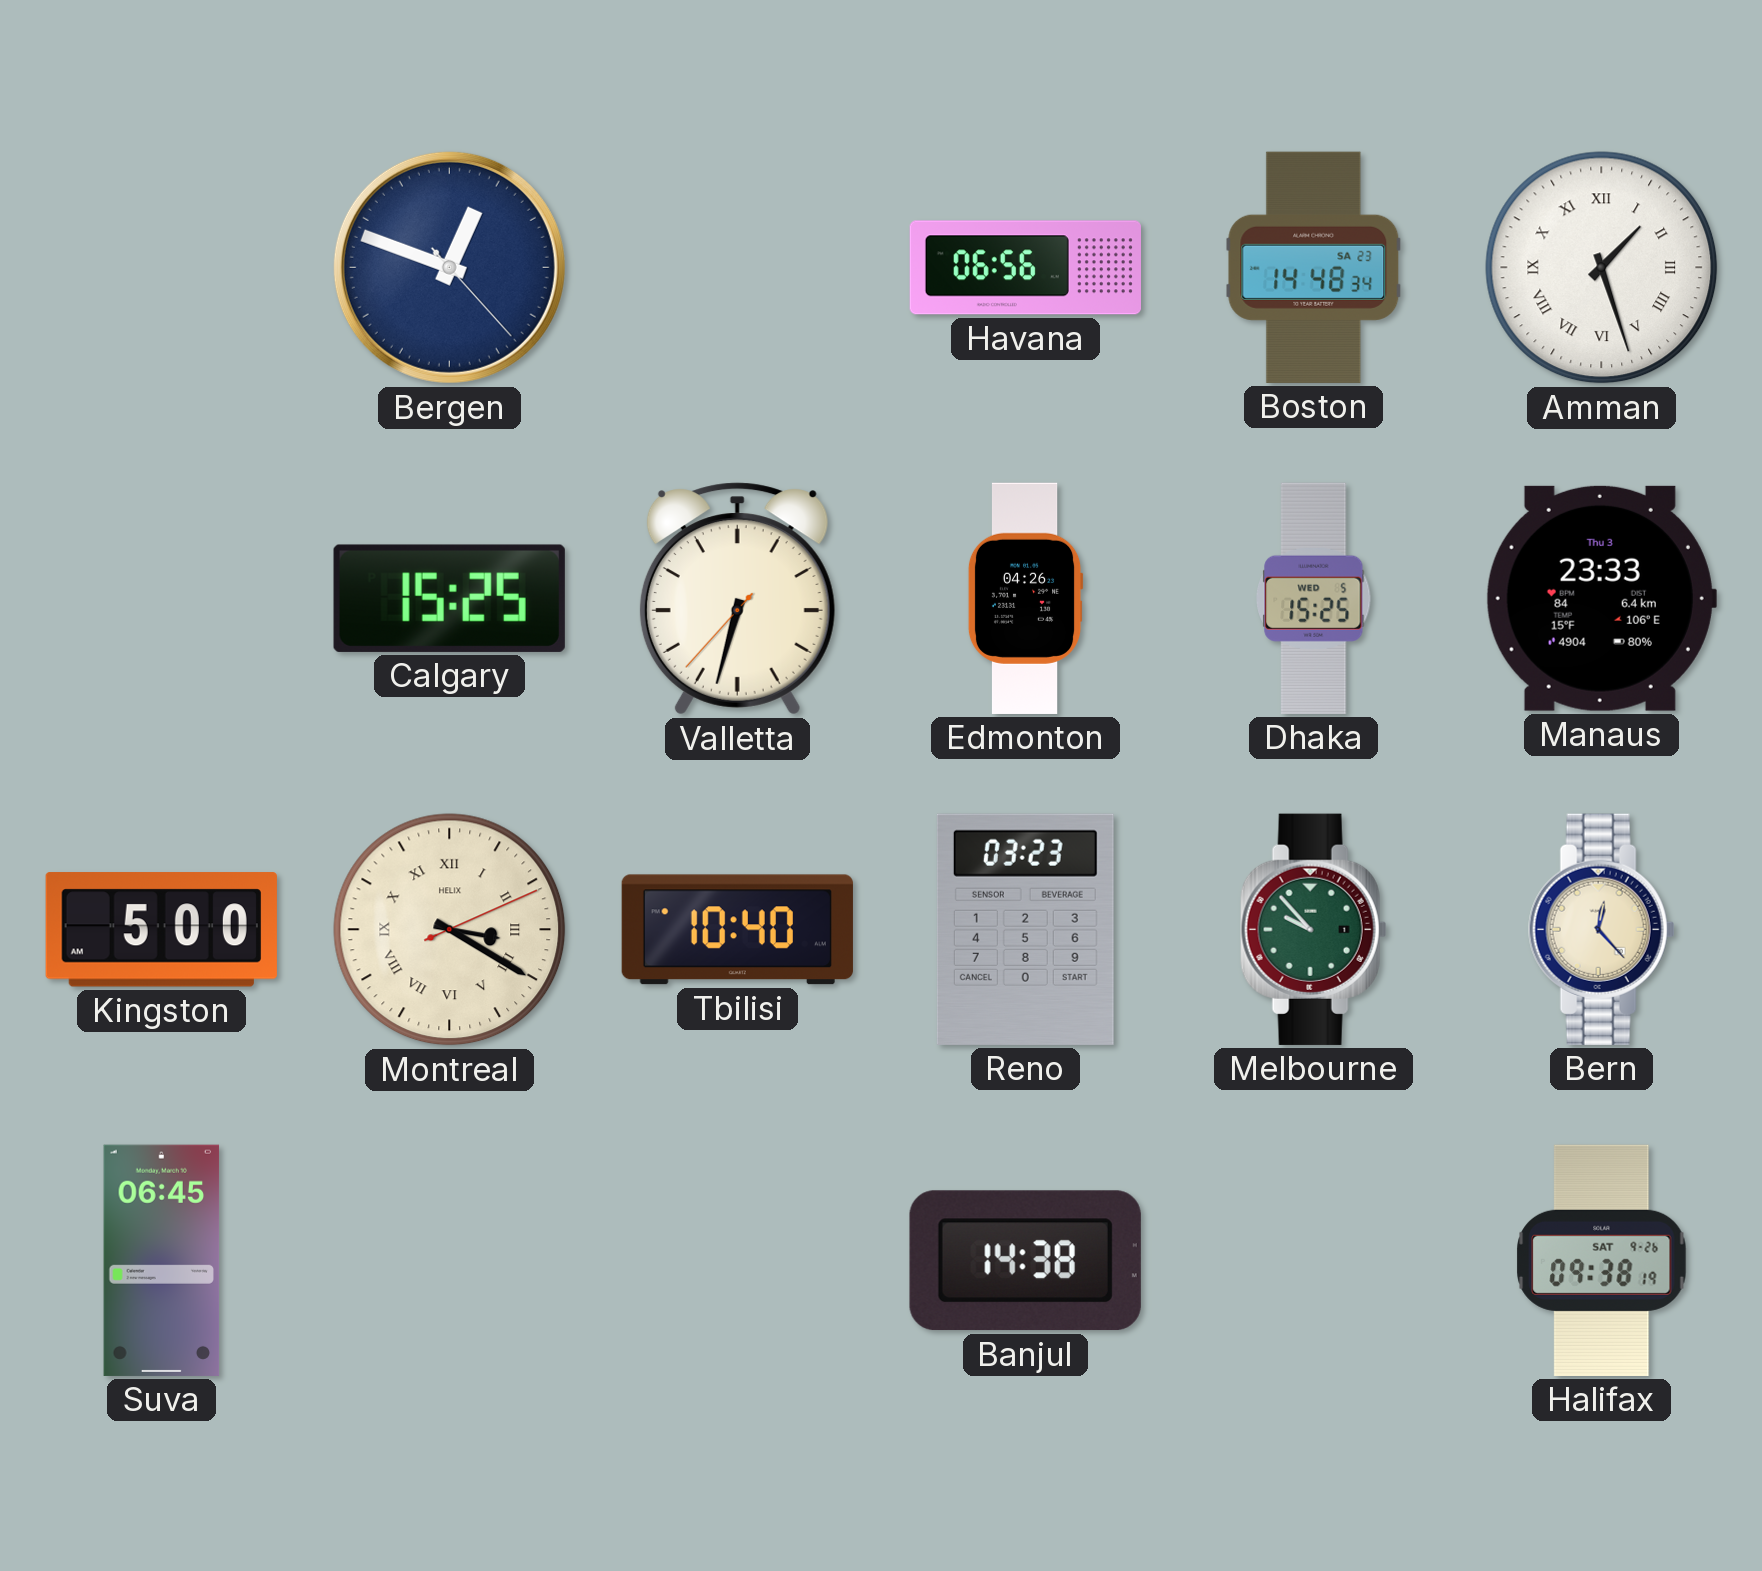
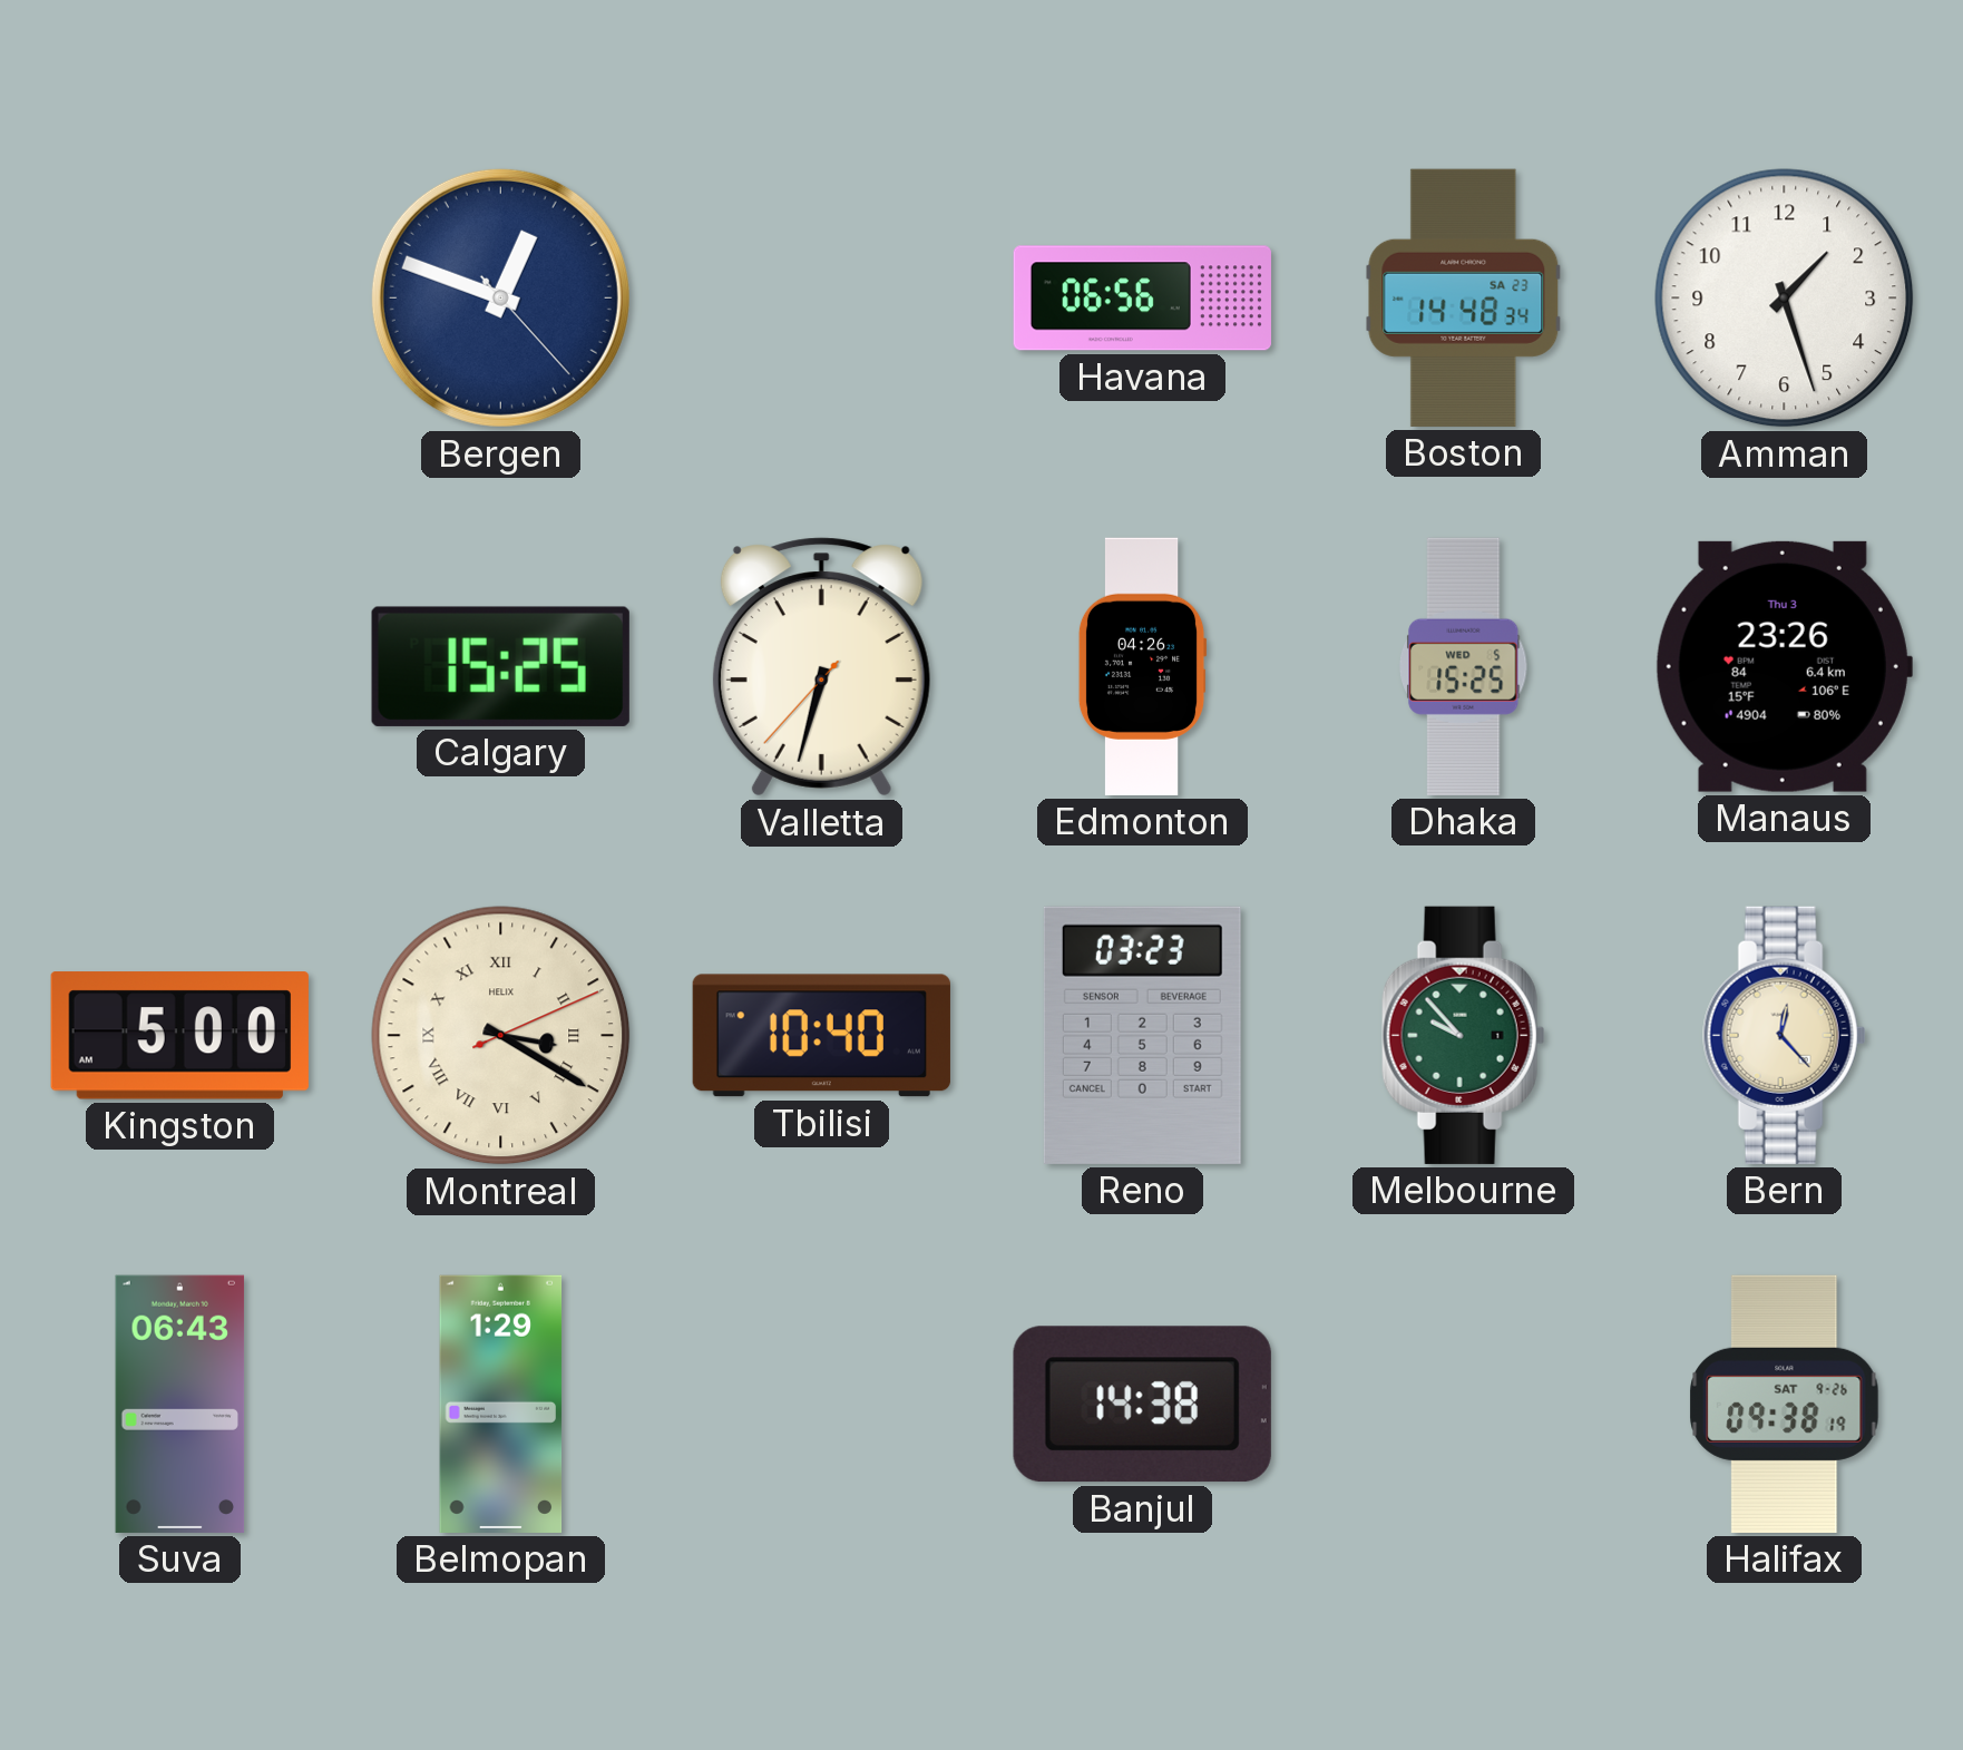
Amman numerals: Roman -> Arabic
Manaus: 23:33 -> 23:26
Suva: 06:45 -> 06:43
Belmopan: none -> 1:29
